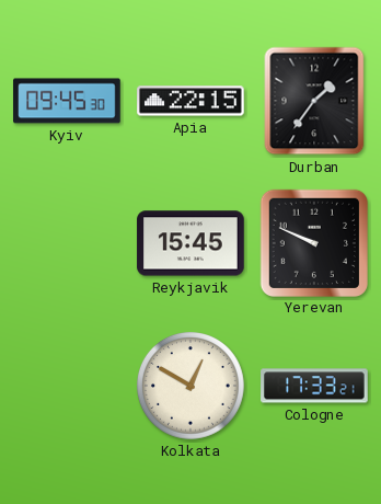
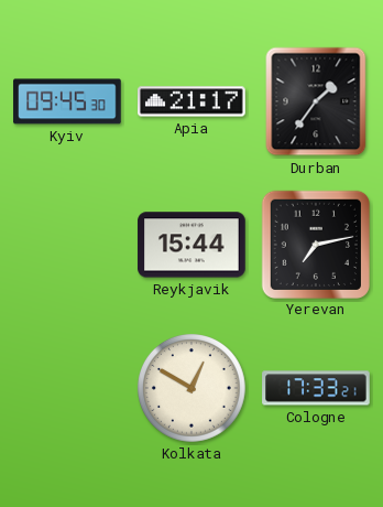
Apia: 22:15 -> 21:17
Reykjavik: 15:45 -> 15:44
Yerevan: 9:49 -> 7:13
